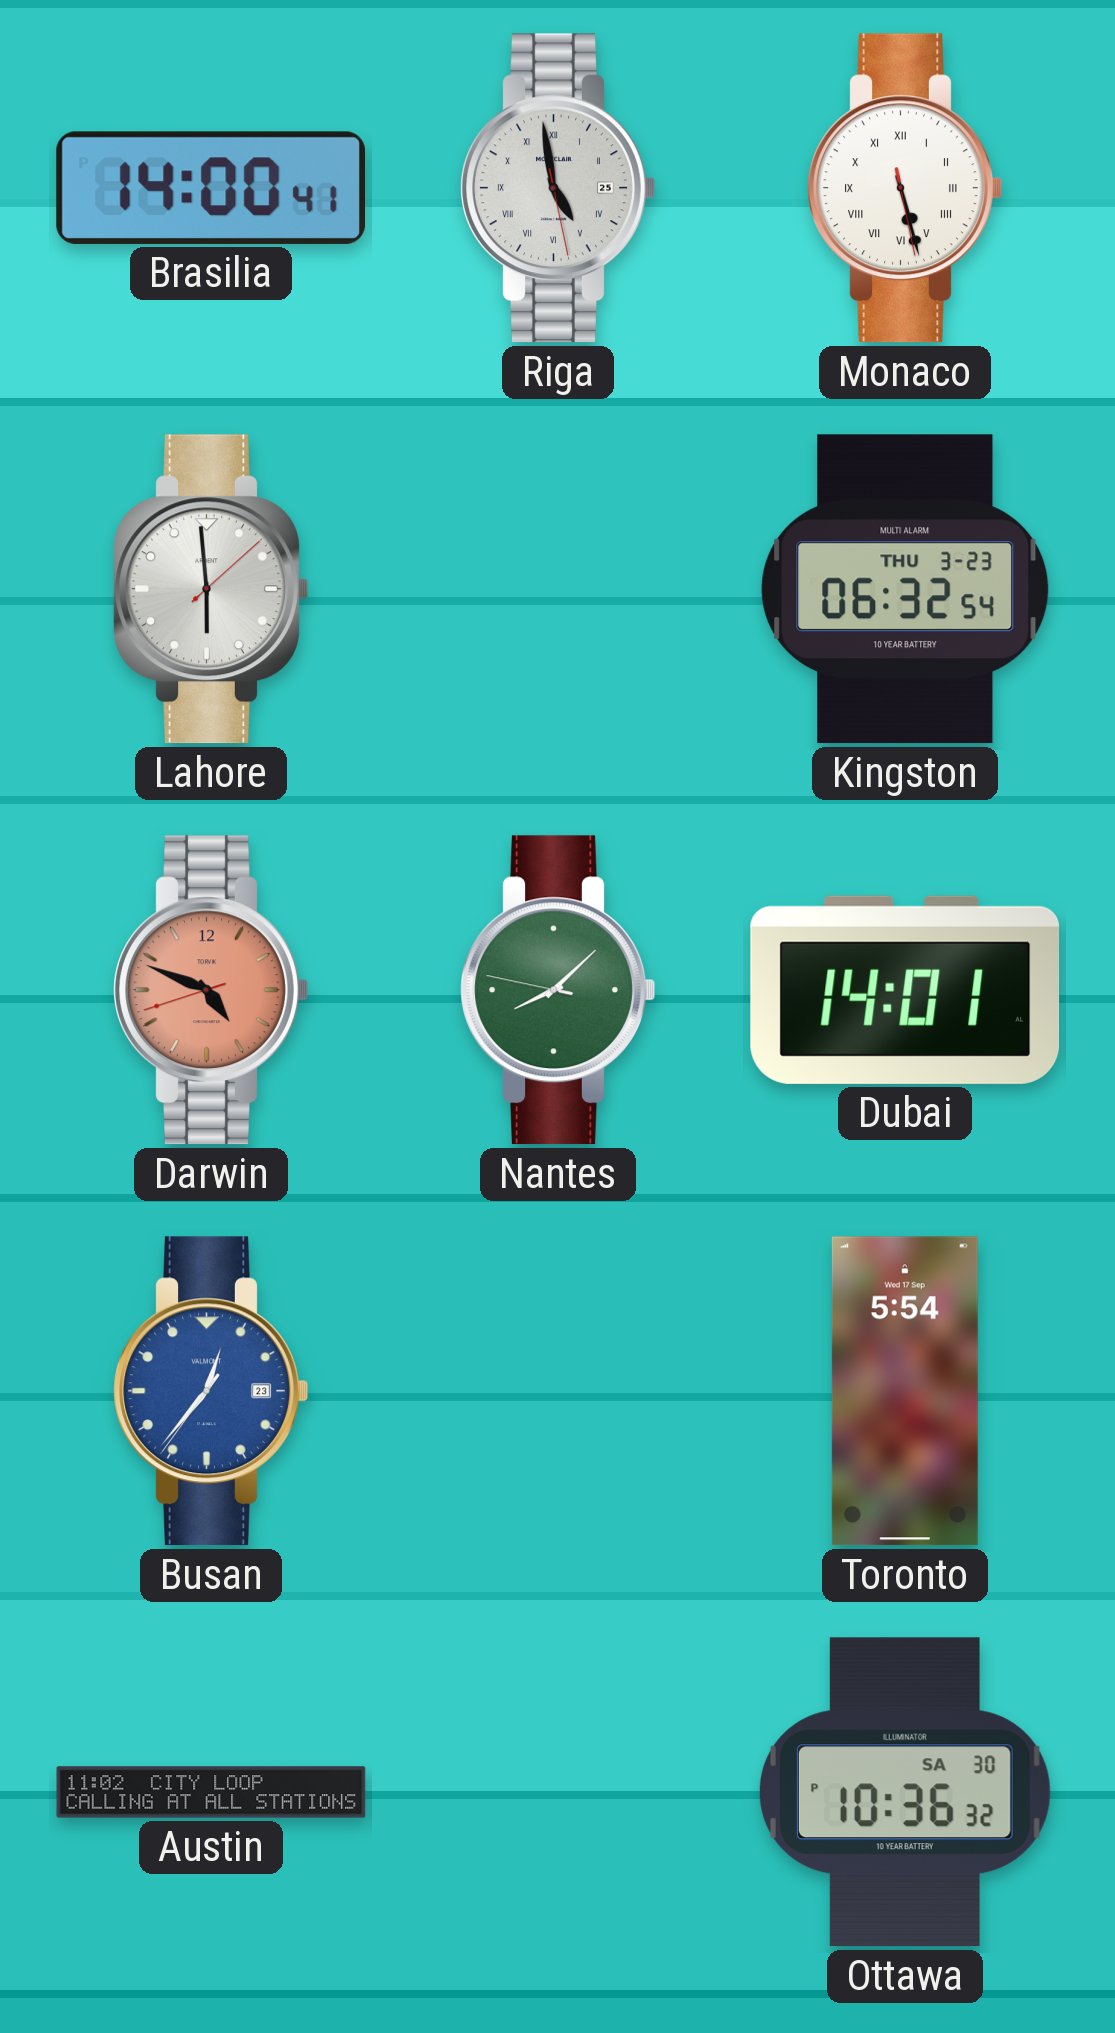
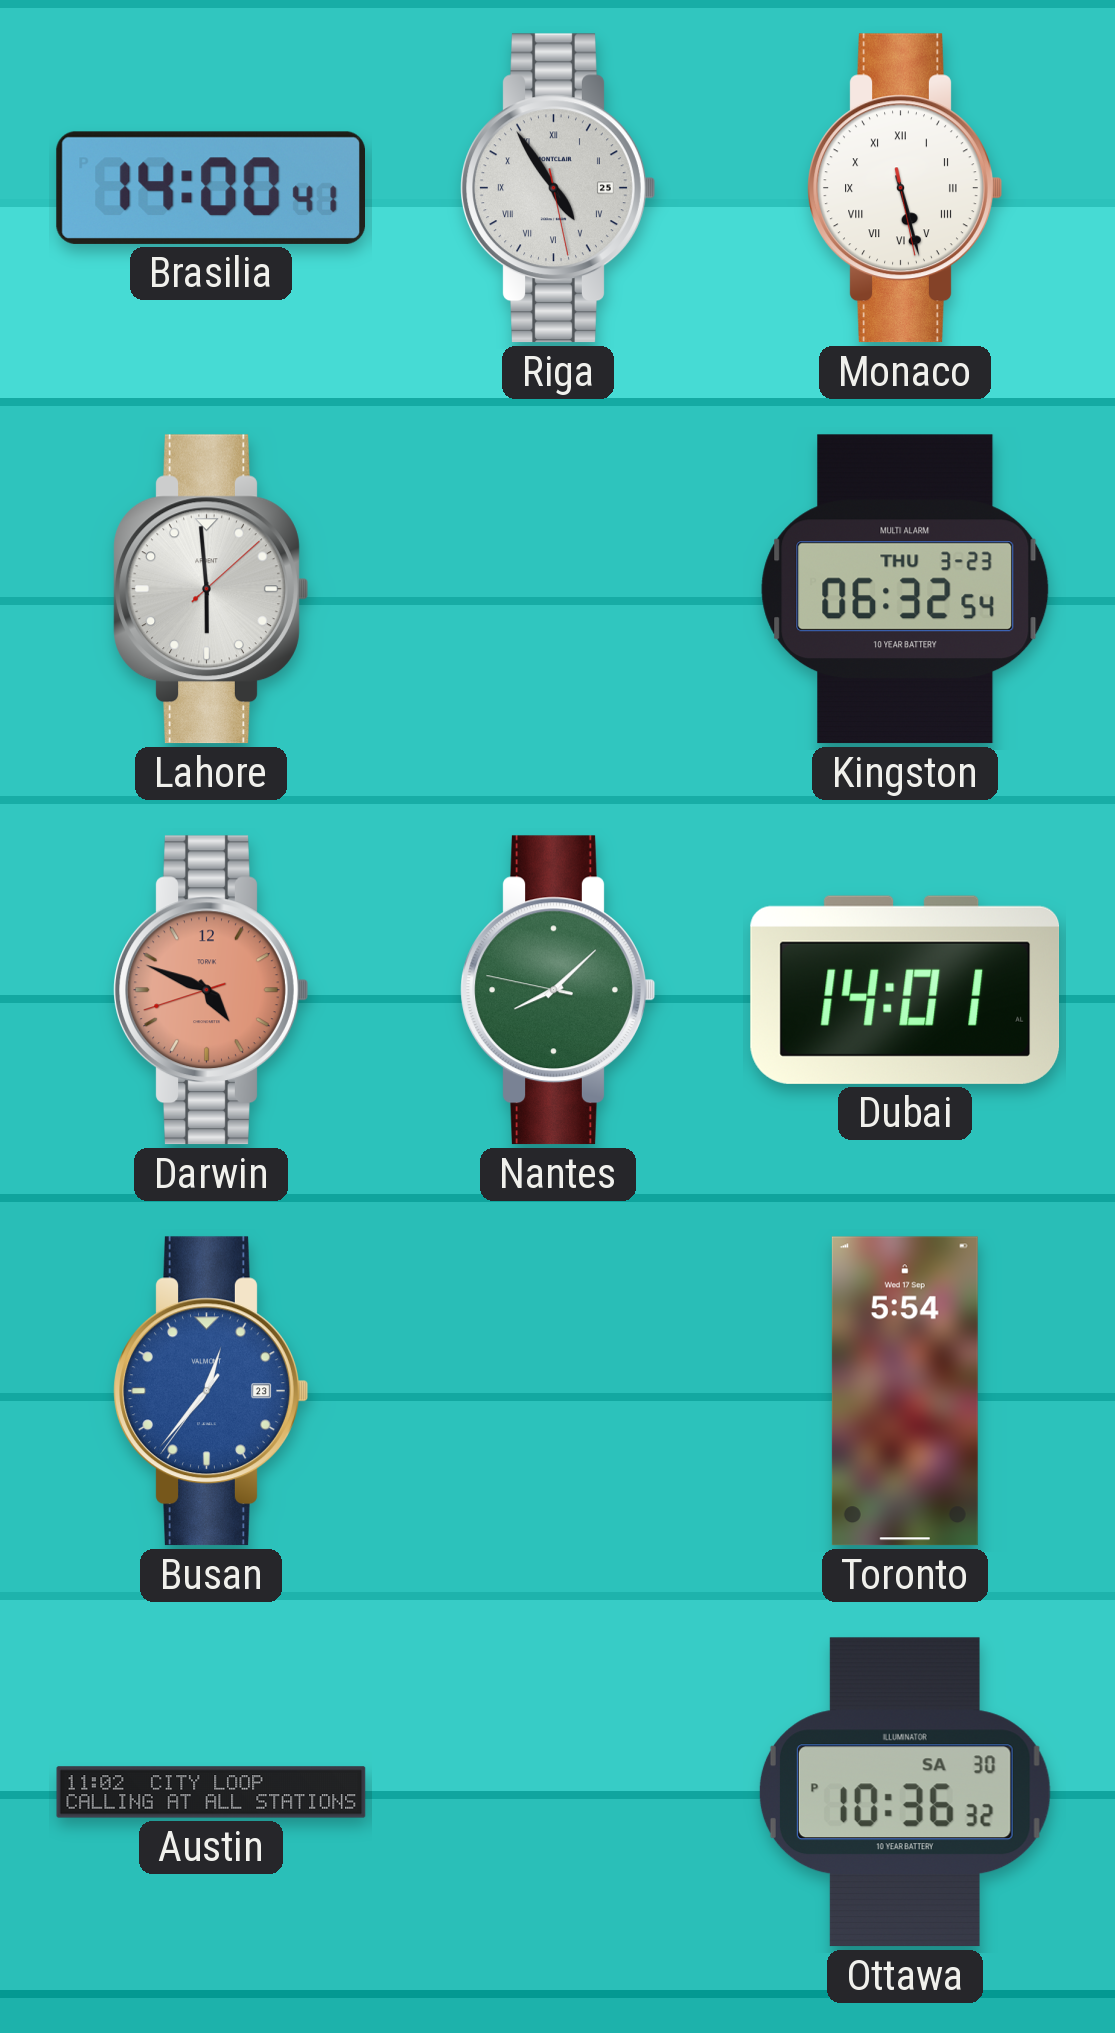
Riga: 4:58 -> 4:54
